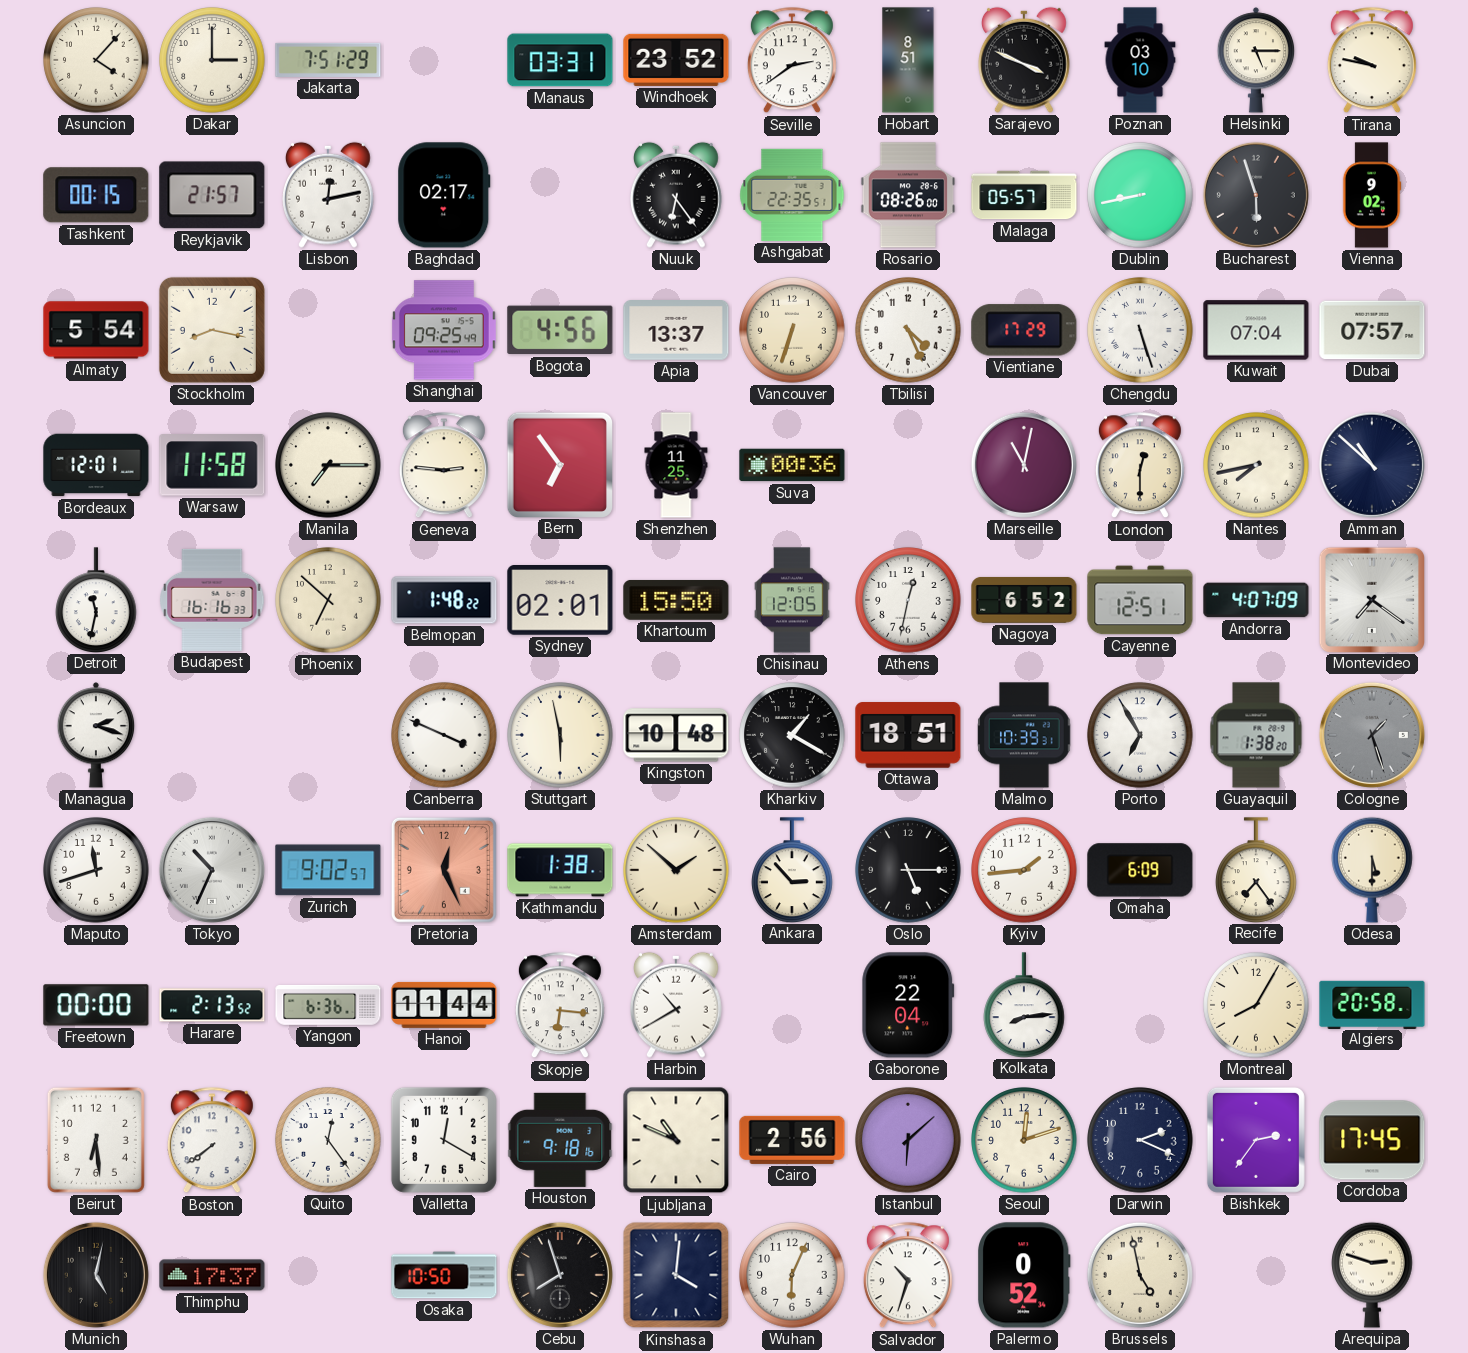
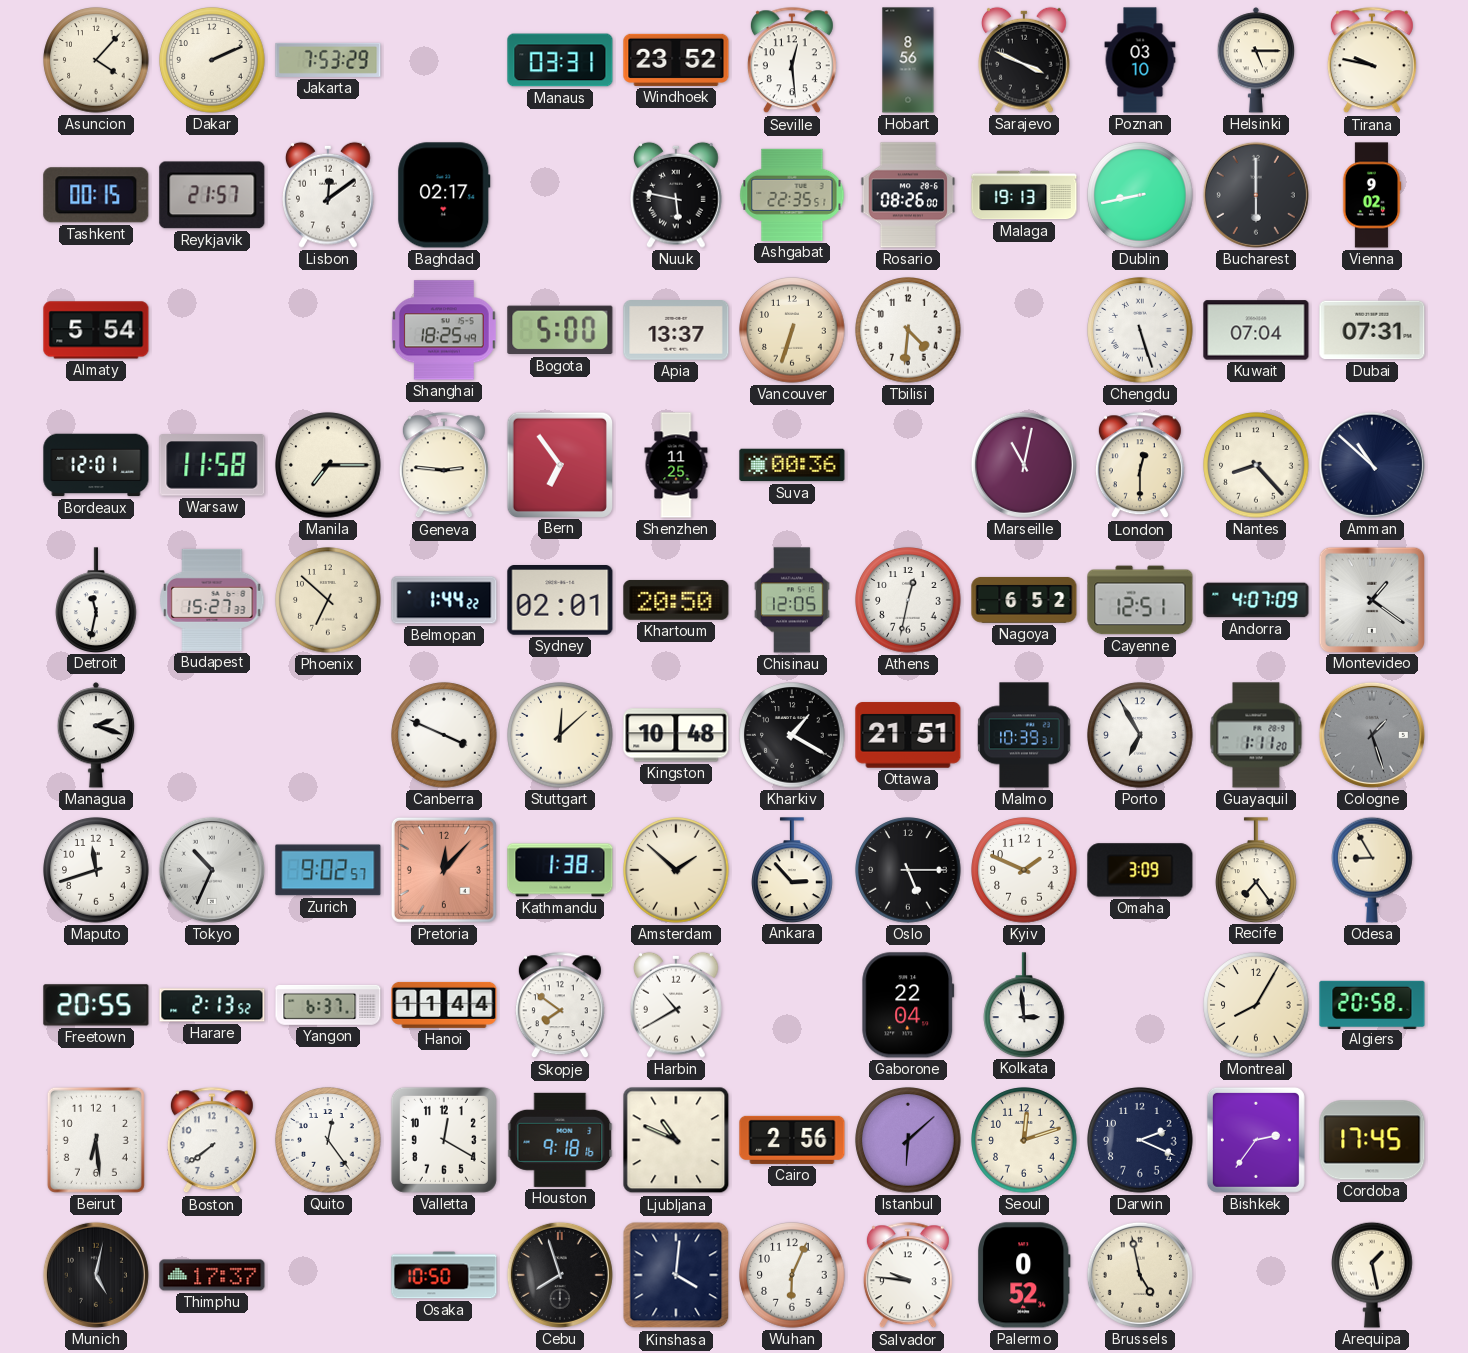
Dakar: 3:00 -> 2:11
Jakarta: 7:51 -> 7:53
Seville: 2:39 -> 12:29
Hobart: 8:51 -> 8:56
Lisbon: 12:13 -> 12:09
Nuuk: 6:24 -> 5:47
Malaga: 05:57 -> 19:13
Bucharest: 5:57 -> 6:00
Stockholm: 8:17 -> none
Shanghai: 09:25 -> 18:25
Bogota: 4:56 -> 5:00
Tbilisi: 4:26 -> 4:31
Vientiane: 17:29 -> none
Dubai: 07:57 -> 07:31
Nantes: 7:43 -> 8:23
Budapest: 16:16 -> 15:27
Belmopan: 1:48 -> 1:44
Khartoum: 15:50 -> 20:50
Montevideo: 7:21 -> 1:21
Stuttgart: 5:58 -> 12:08
Ottawa: 18:51 -> 21:51
Guayaquil: 1:38 -> 1:11
Pretoria: 12:26 -> 12:07
Kyiv: 1:44 -> 1:49
Omaha: 6:09 -> 3:09
Odesa: 5:30 -> 8:55
Freetown: 00:00 -> 20:55
Yangon: 6:36 -> 6:37
Skopje: 6:16 -> 7:51
Kolkata: 8:14 -> 2:59
Salvador: 10:33 -> 9:46
Arequipa: 2:48 -> 1:28
